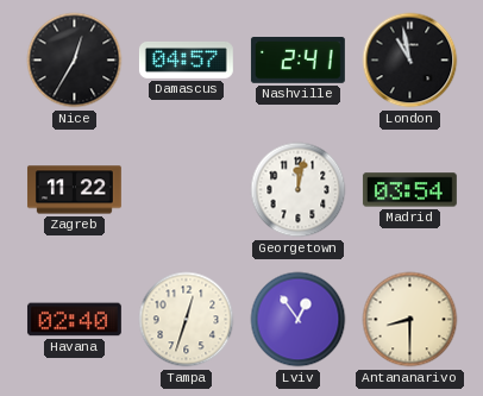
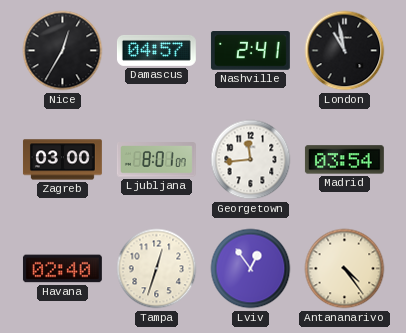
Zagreb: 11:22 -> 03:00
Ljubljana: none -> 8:01
Georgetown: 12:02 -> 11:44
Antananarivo: 8:30 -> 4:24
